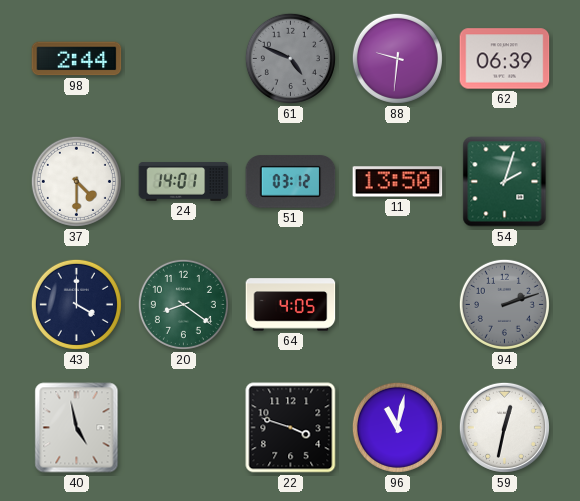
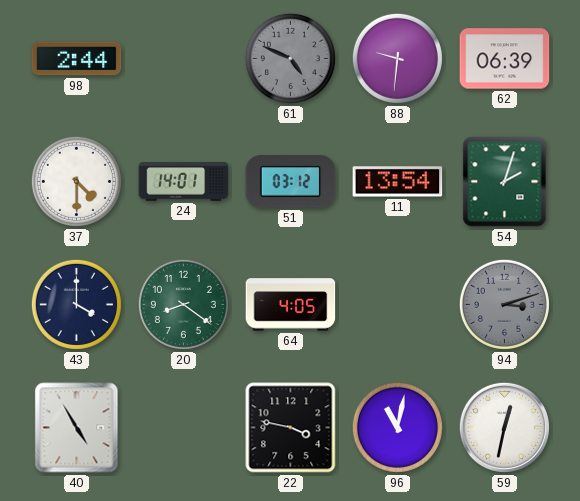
11: 13:50 -> 13:54
94: 2:12 -> 3:12
40: 4:58 -> 4:55
22: 3:48 -> 3:47
